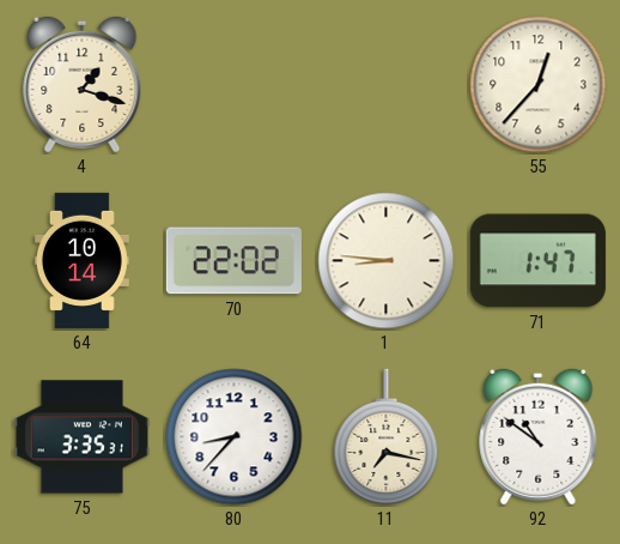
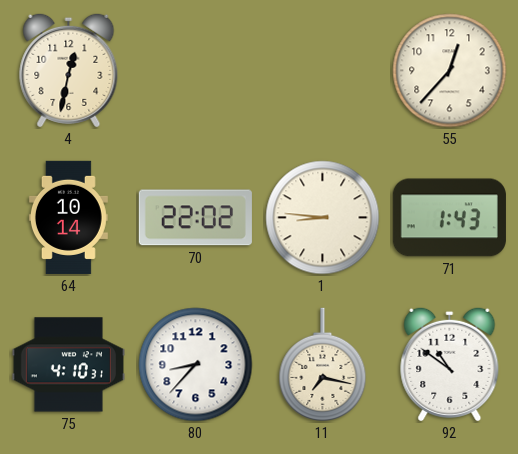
4: 1:18 -> 12:32
71: 1:47 -> 1:43
75: 3:35 -> 4:10
